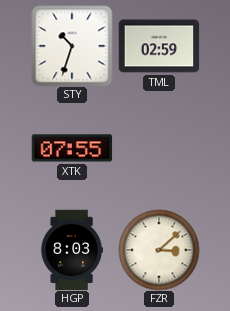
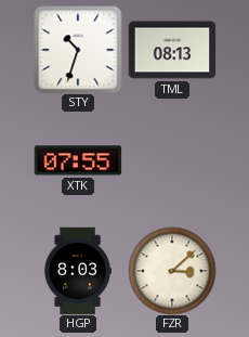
TML: 02:59 -> 08:13
